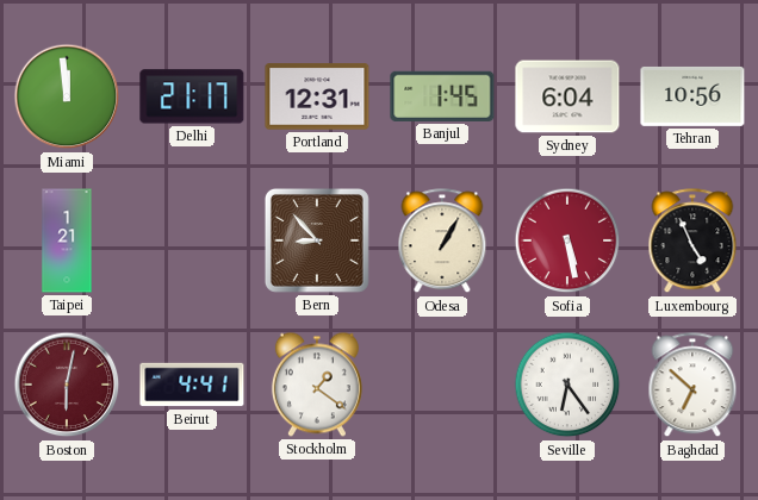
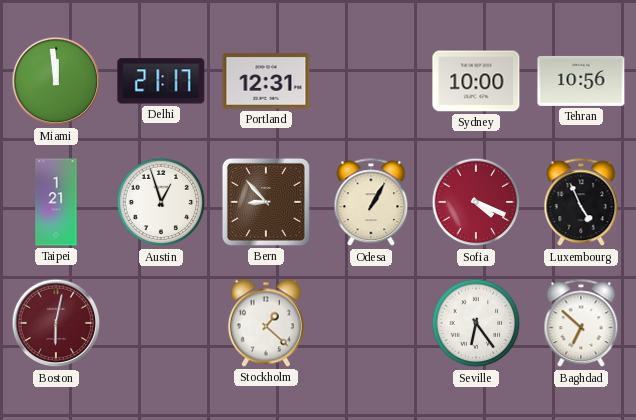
Banjul: 1:45 -> none
Sydney: 6:04 -> 10:00
Austin: none -> 12:57
Sofia: 5:28 -> 4:19
Beirut: 4:41 -> none
Stockholm: 1:21 -> 1:22
